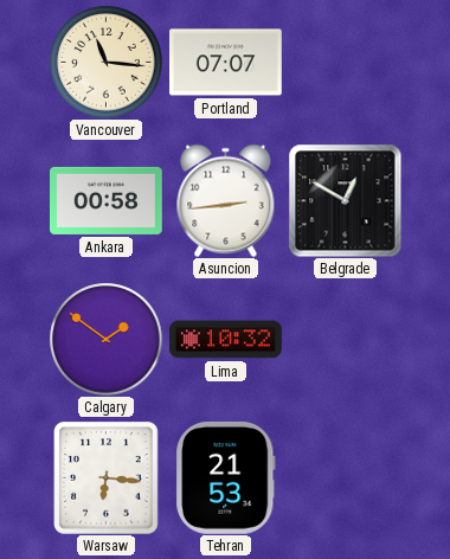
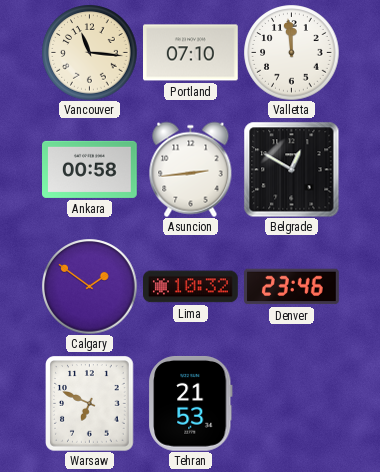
Portland: 07:07 -> 07:10
Valletta: none -> 11:59
Denver: none -> 23:46
Warsaw: 6:16 -> 6:49
